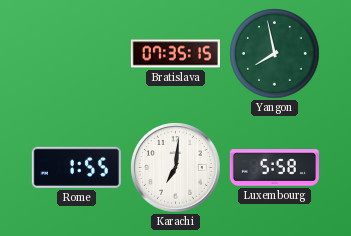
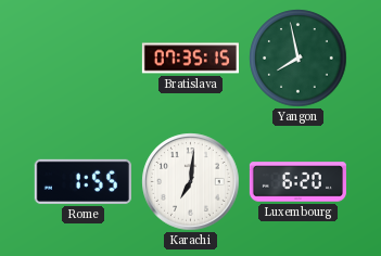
Luxembourg: 5:58 -> 6:20
